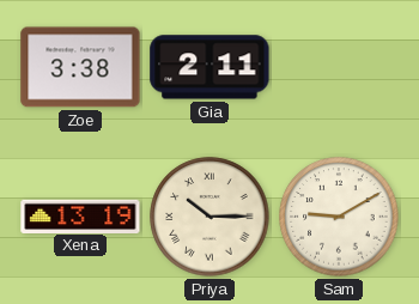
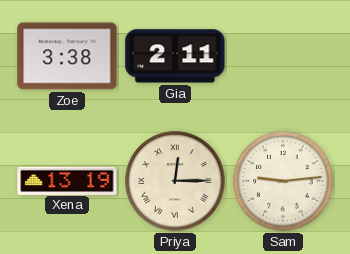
Priya: 10:15 -> 12:15
Sam: 9:10 -> 9:14
